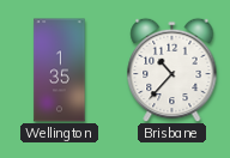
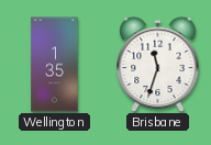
Brisbane: 10:37 -> 11:33
